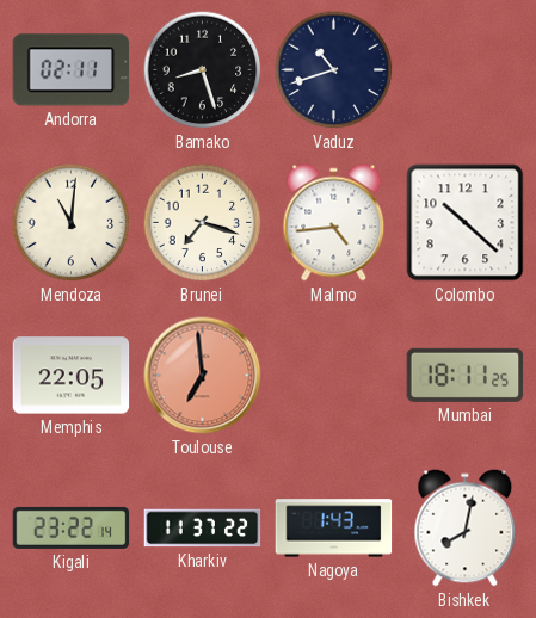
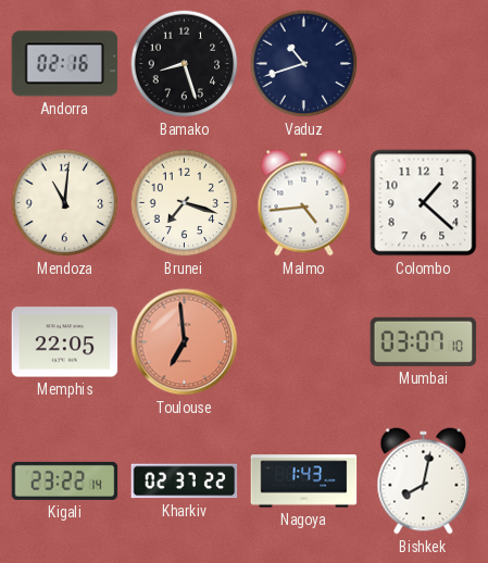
Andorra: 02:11 -> 02:16
Colombo: 10:22 -> 1:22
Mumbai: 18:11 -> 03:07
Kharkiv: 11:37 -> 02:37
